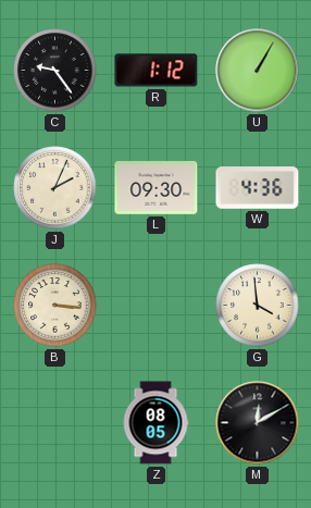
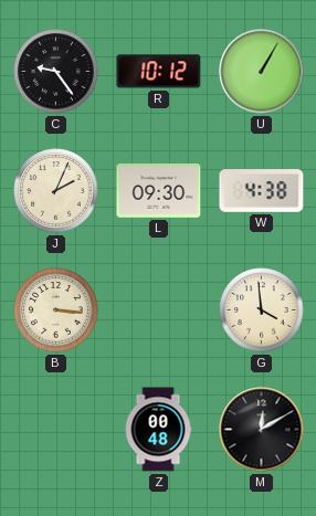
R: 1:12 -> 10:12
W: 4:36 -> 4:38
Z: 08:05 -> 00:48
